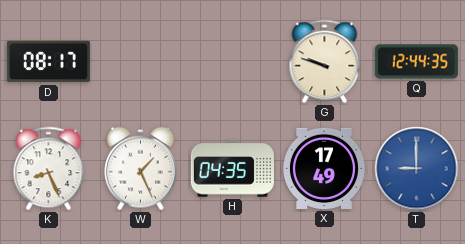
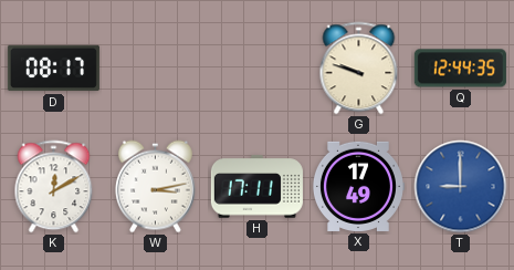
K: 8:26 -> 12:10
W: 1:26 -> 3:13
H: 04:35 -> 17:11
